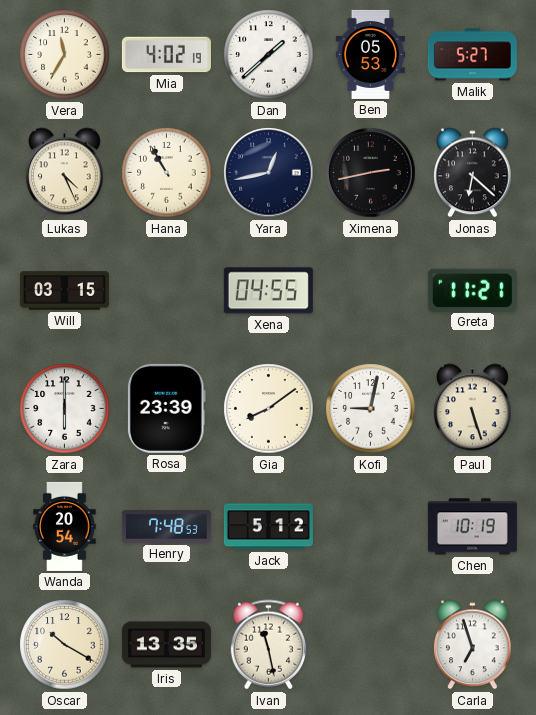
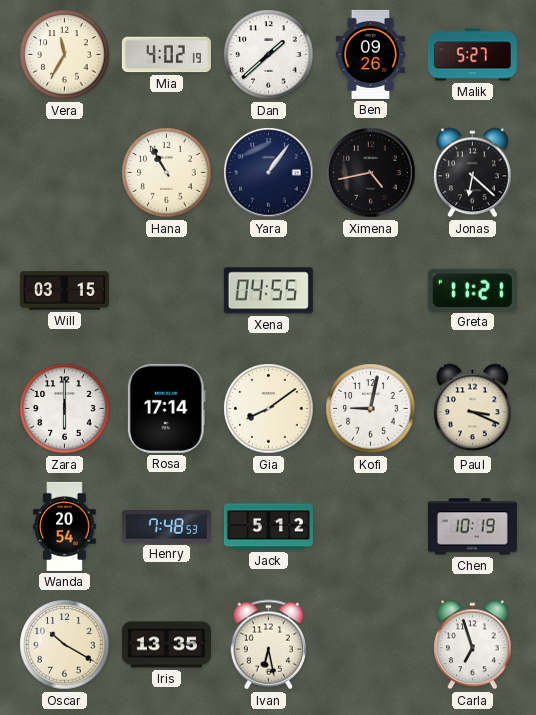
Ben: 05:53 -> 09:26
Lukas: 4:26 -> none
Yara: 12:43 -> 1:06
Ximena: 2:43 -> 4:43
Rosa: 23:39 -> 17:14
Paul: 5:27 -> 3:19
Ivan: 11:28 -> 6:28
